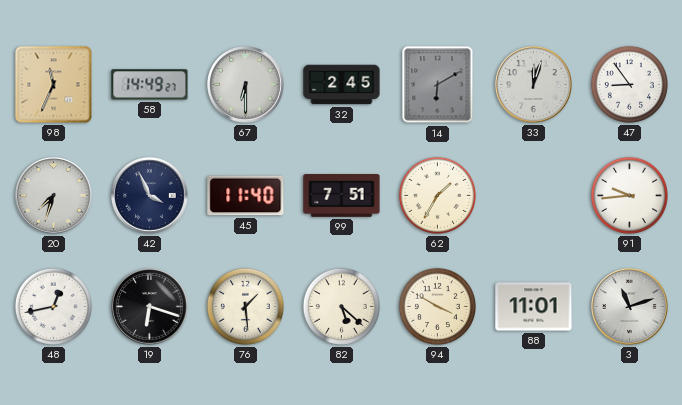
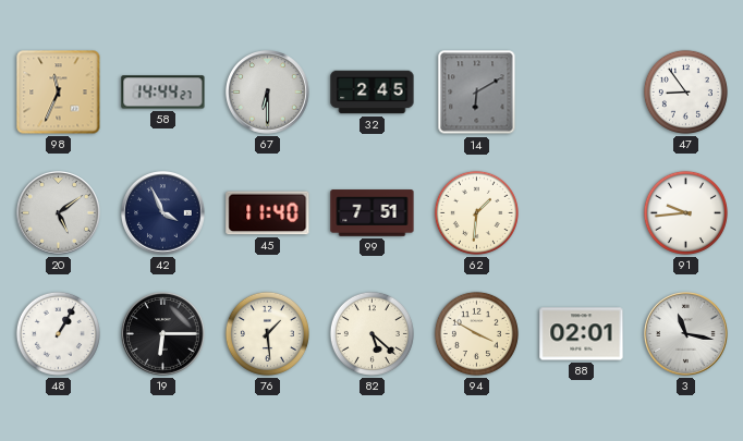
58: 14:49 -> 14:44
33: 12:03 -> none
20: 7:33 -> 5:09
62: 1:35 -> 1:31
48: 12:43 -> 1:05
19: 6:18 -> 6:15
88: 11:01 -> 02:01
3: 11:12 -> 11:17
